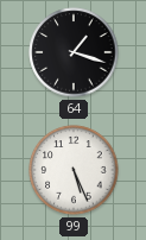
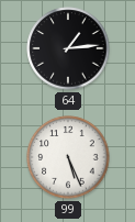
64: 1:18 -> 1:14
